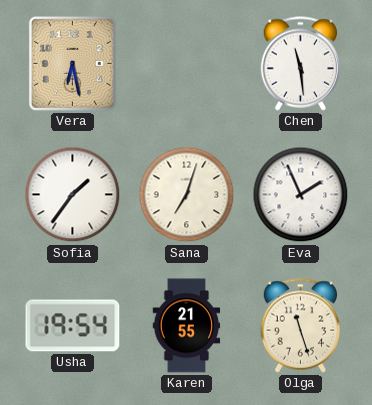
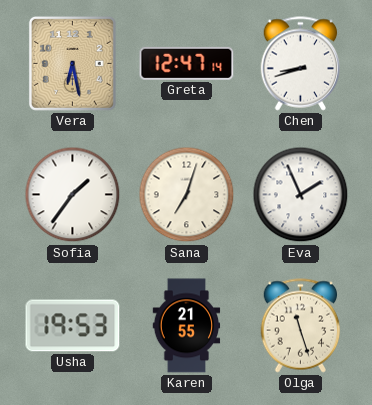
Greta: none -> 12:47
Chen: 11:29 -> 8:42
Usha: 19:54 -> 19:53
